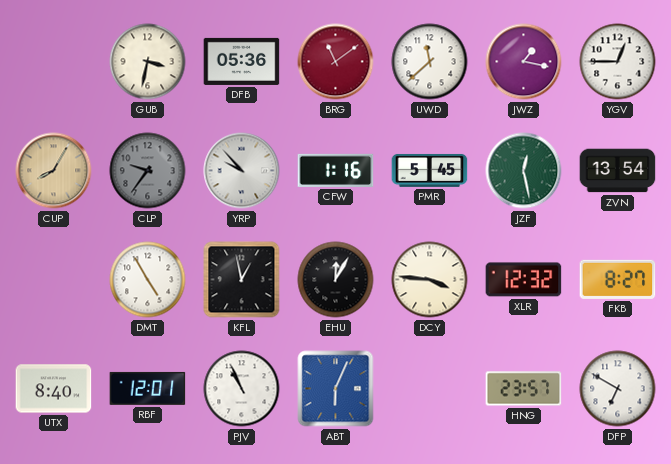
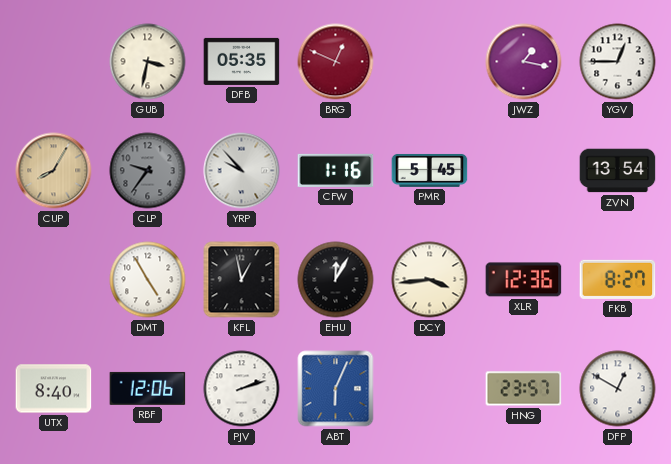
DFB: 05:36 -> 05:35
BRG: 11:09 -> 12:49
UWD: 11:38 -> none
JZF: 12:28 -> none
DCY: 3:46 -> 3:44
XLR: 12:32 -> 12:36
RBF: 12:01 -> 12:06
PJV: 10:56 -> 2:12
DFP: 6:50 -> 12:50
